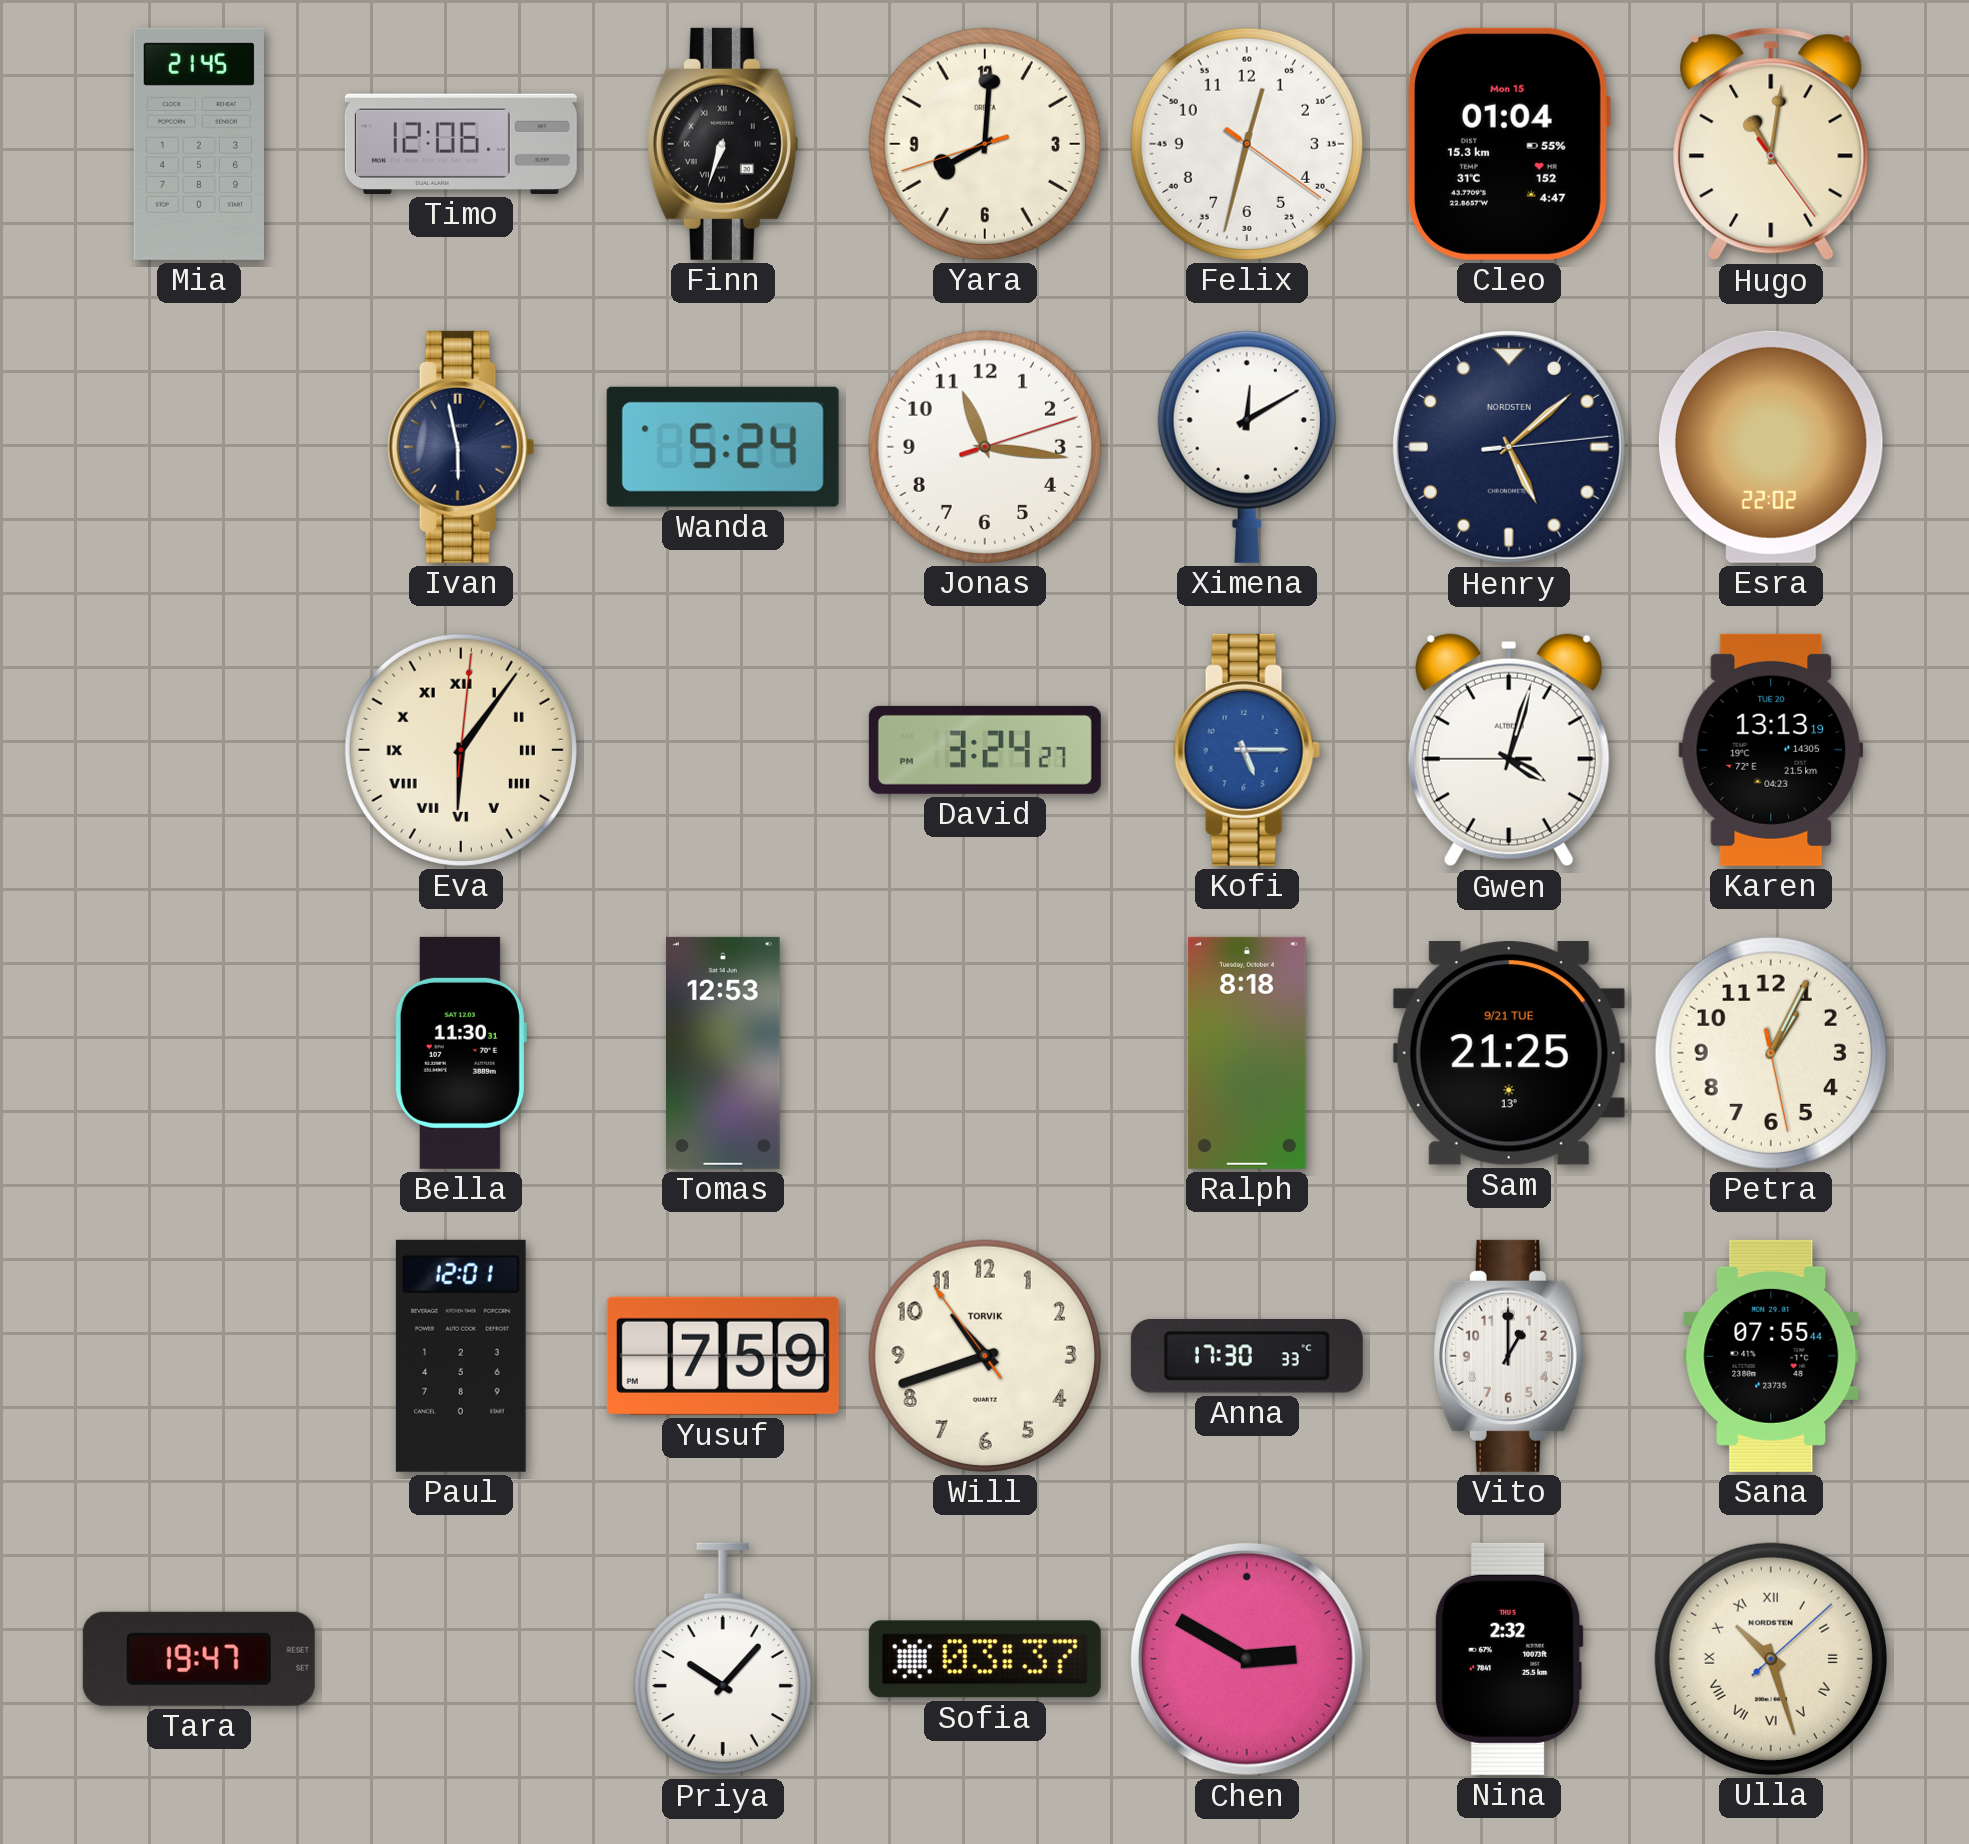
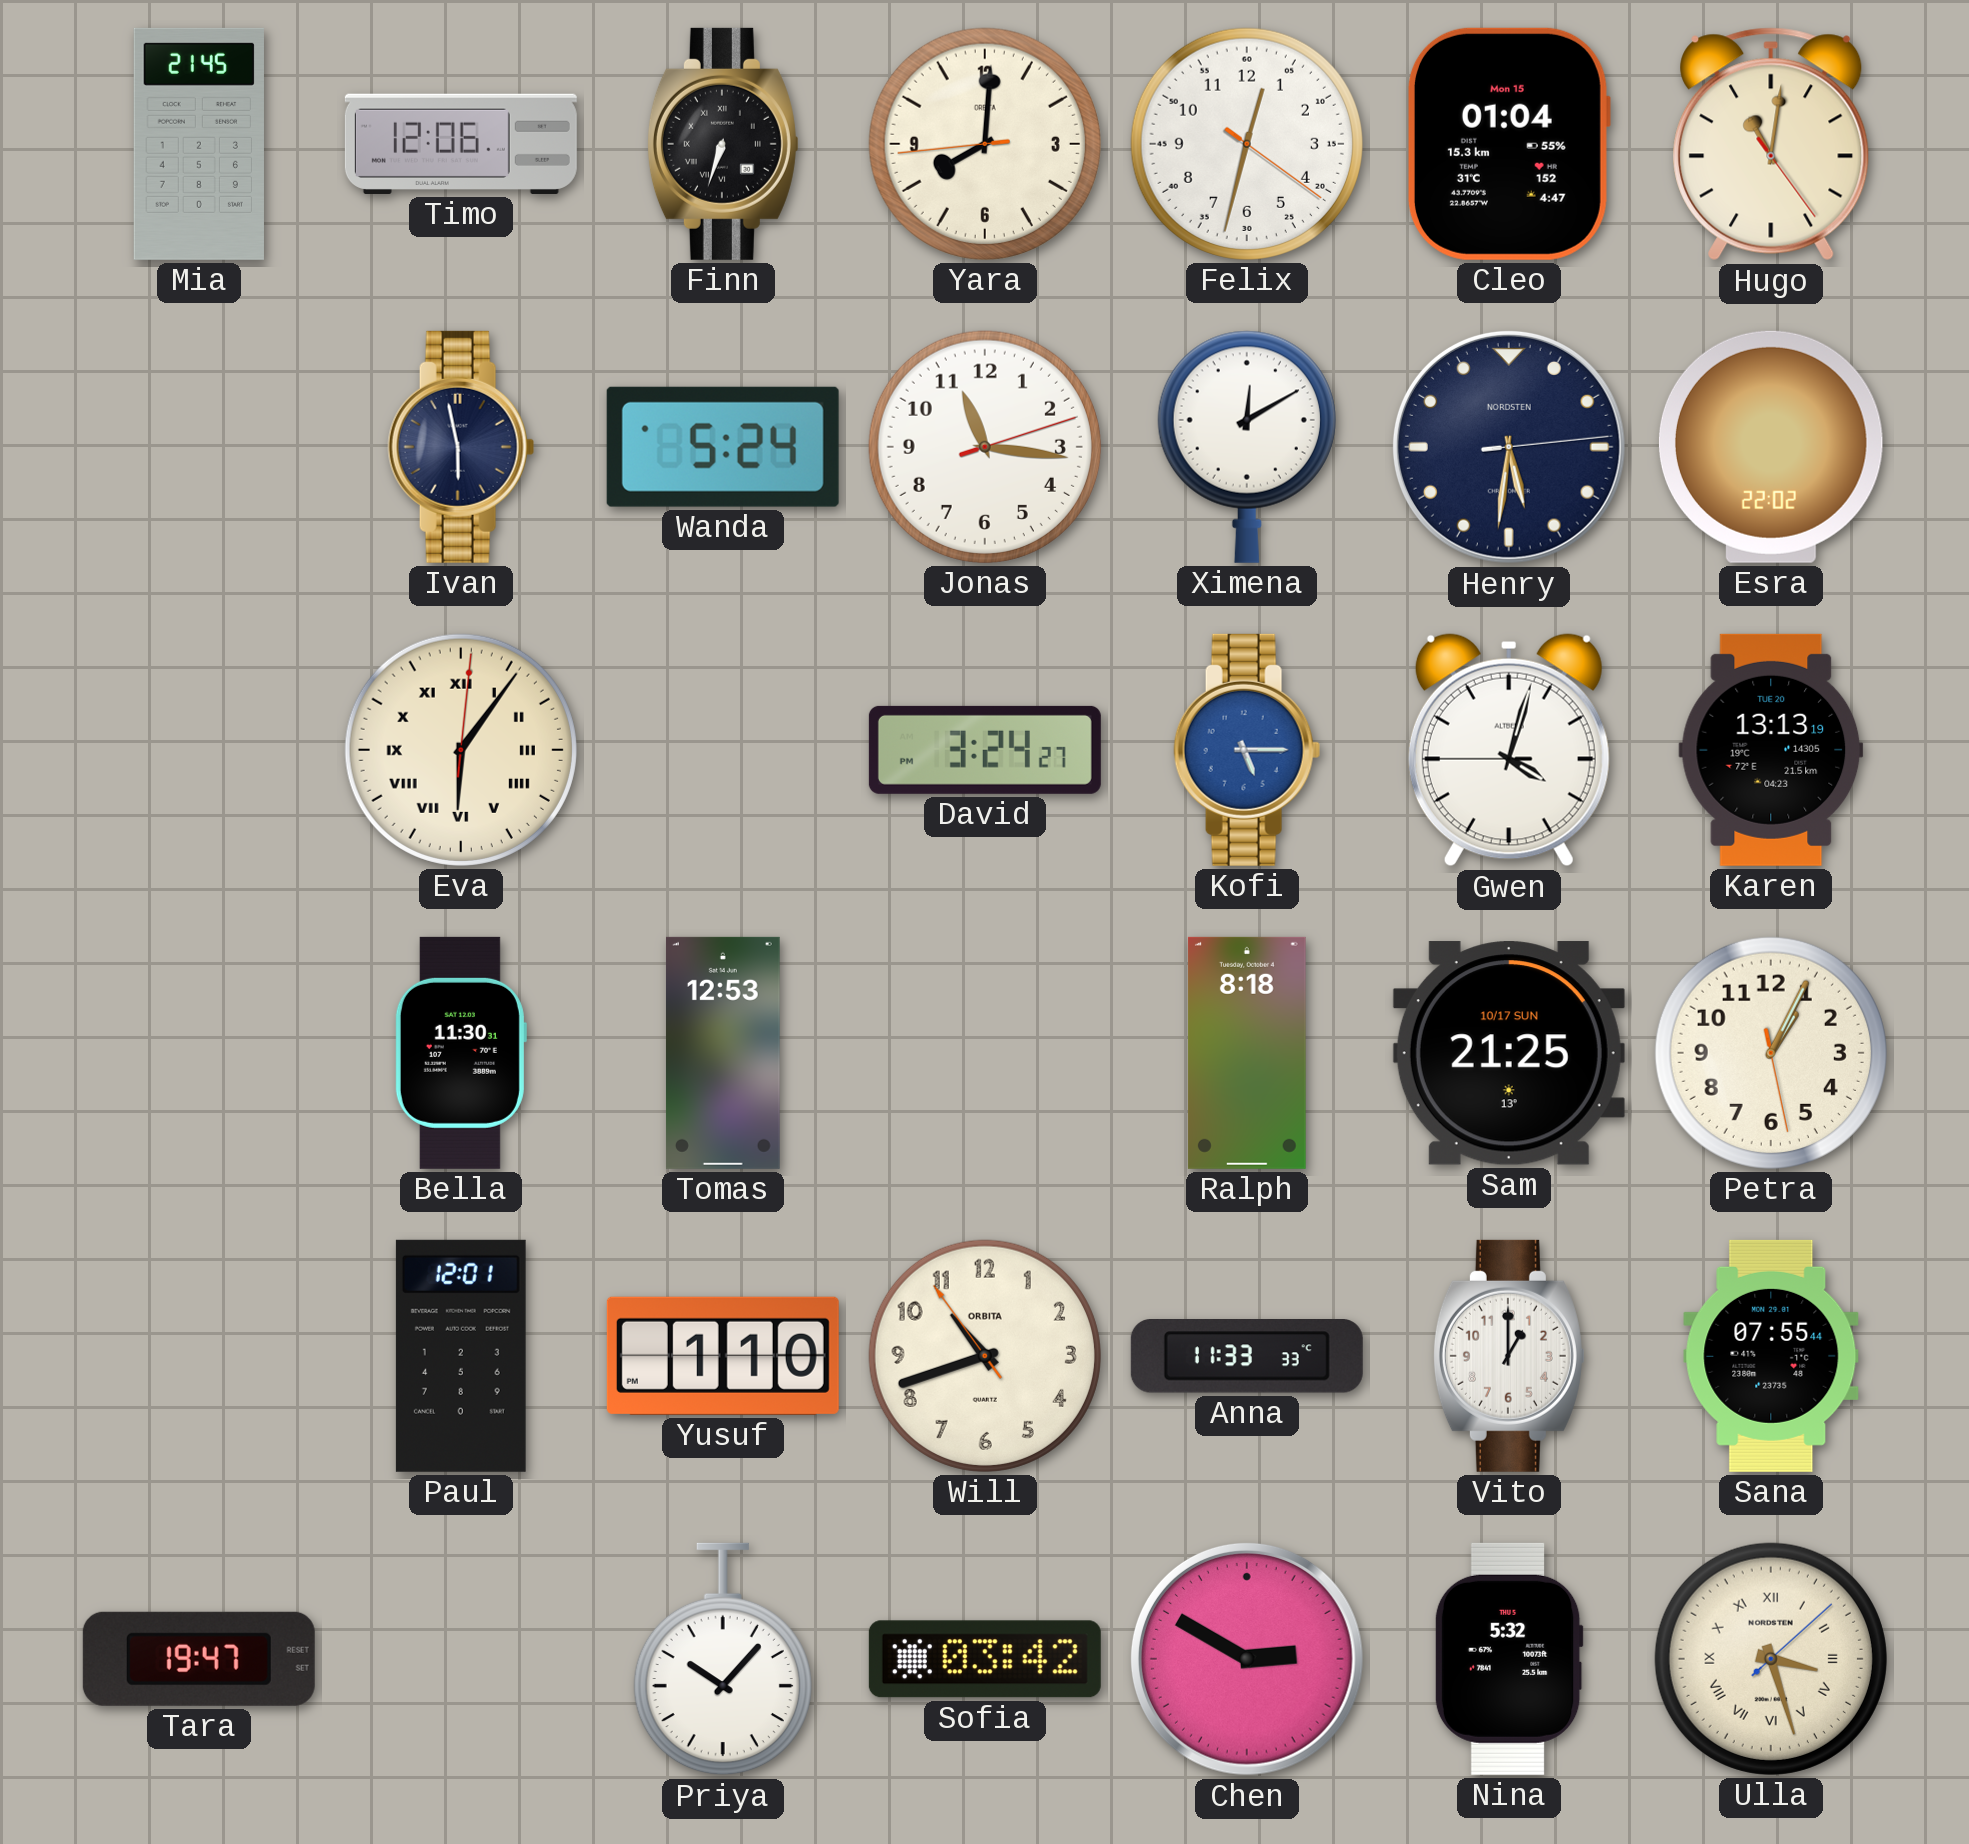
Yara: 8:00:42 -> 8:00:44
Henry: 5:08 -> 5:31
Sam date: 9/21 TUE -> 10/17 SUN
Yusuf: 7:59 -> 1:10
Will brand: TORVIK -> ORBITA
Anna: 17:30 -> 11:33
Sofia: 03:37 -> 03:42
Nina: 2:32 -> 5:32
Ulla: 10:27 -> 3:27
